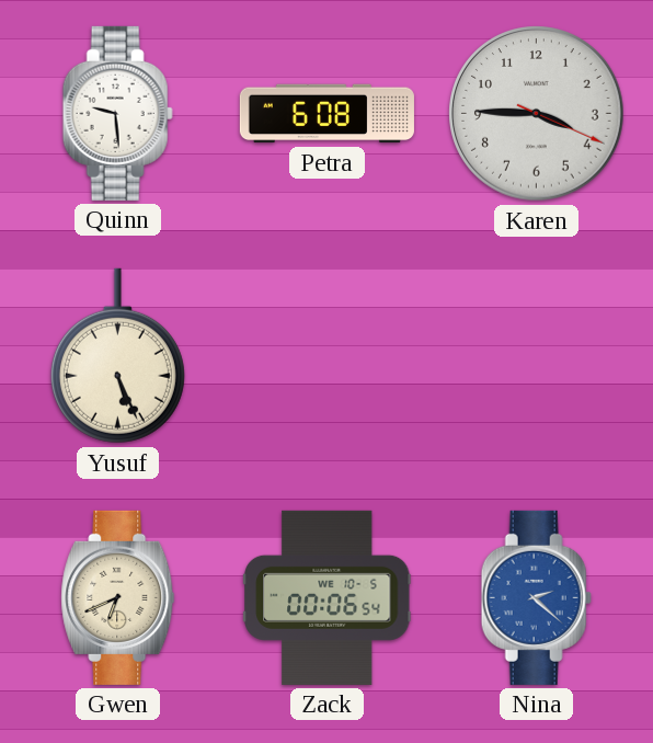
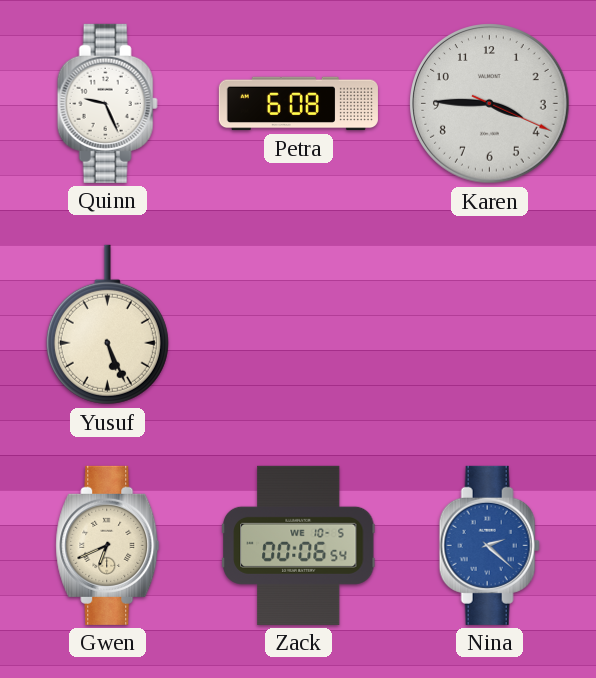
Quinn: 9:29 -> 9:26
